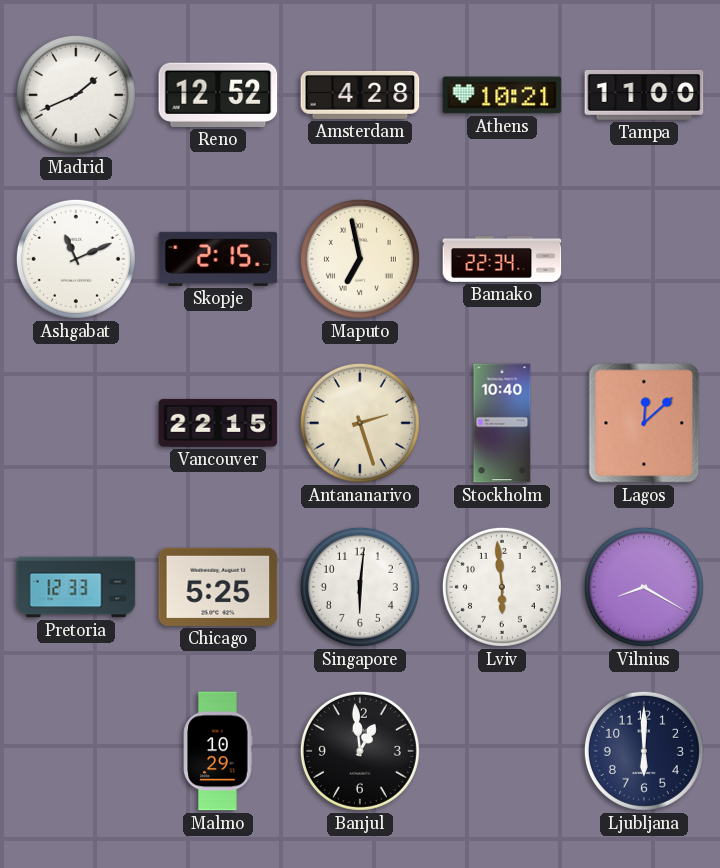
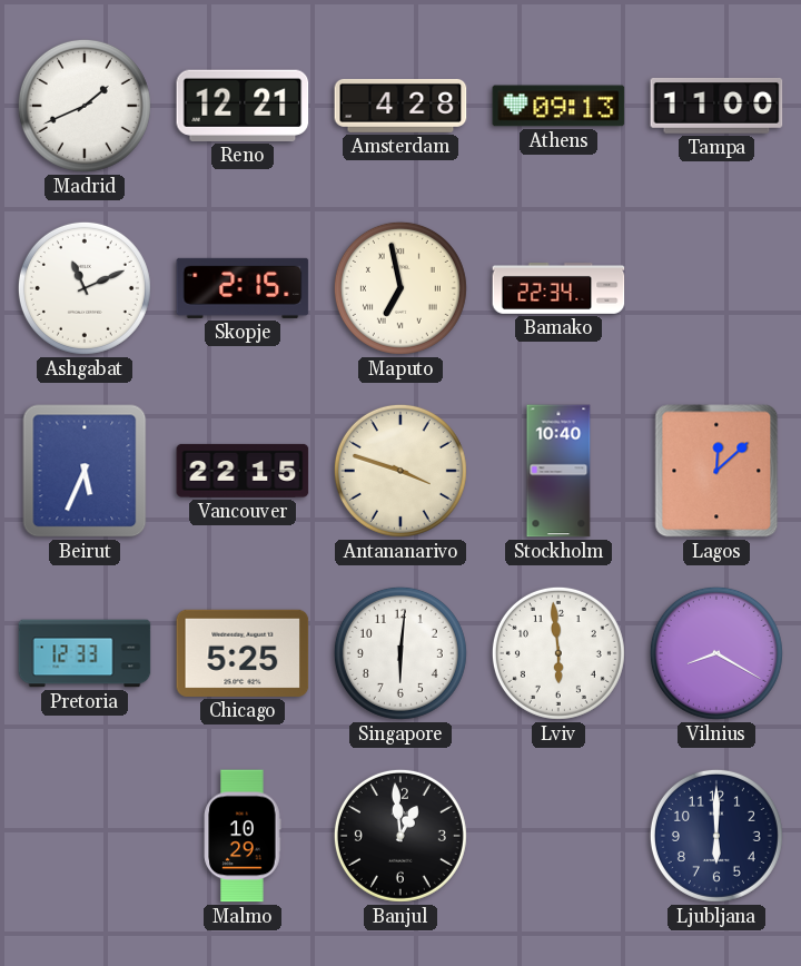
Reno: 12:52 -> 12:21
Athens: 10:21 -> 09:13
Beirut: none -> 5:34
Antananarivo: 2:27 -> 3:48
